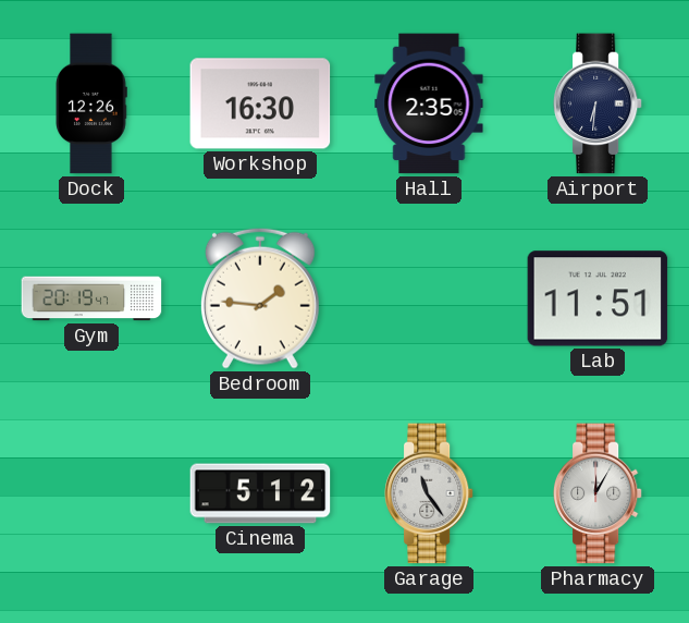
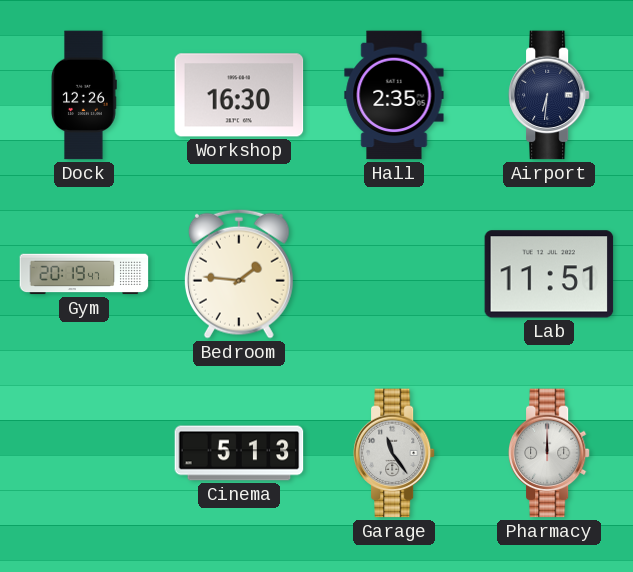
Cinema: 5:12 -> 5:13
Pharmacy: 12:05 -> 12:00
